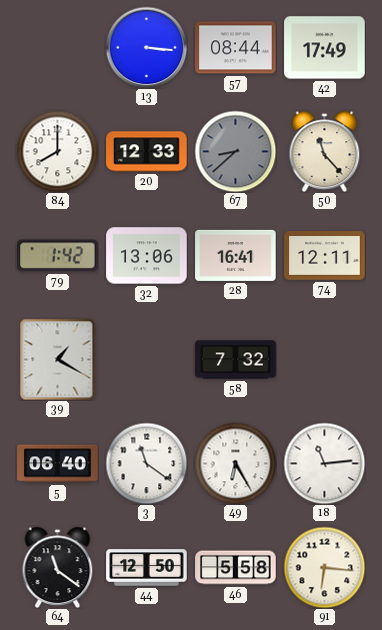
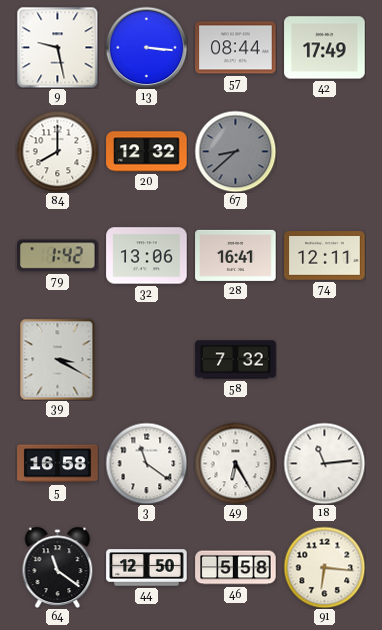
9: none -> 9:28
20: 12:33 -> 12:32
50: 11:23 -> none
39: 1:20 -> 3:20
5: 06:40 -> 16:58
